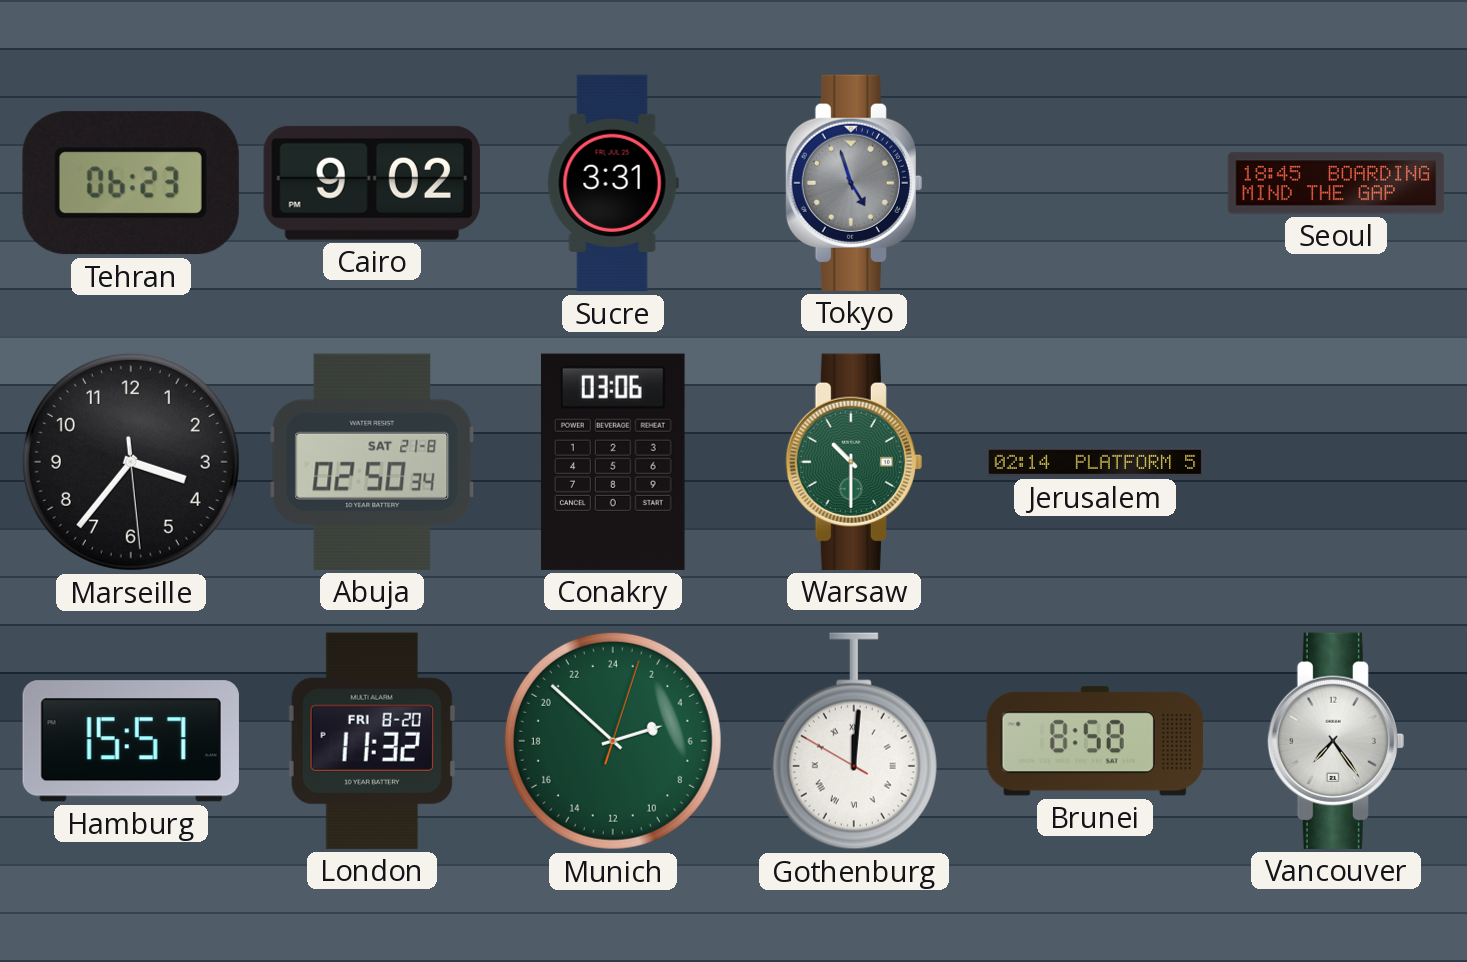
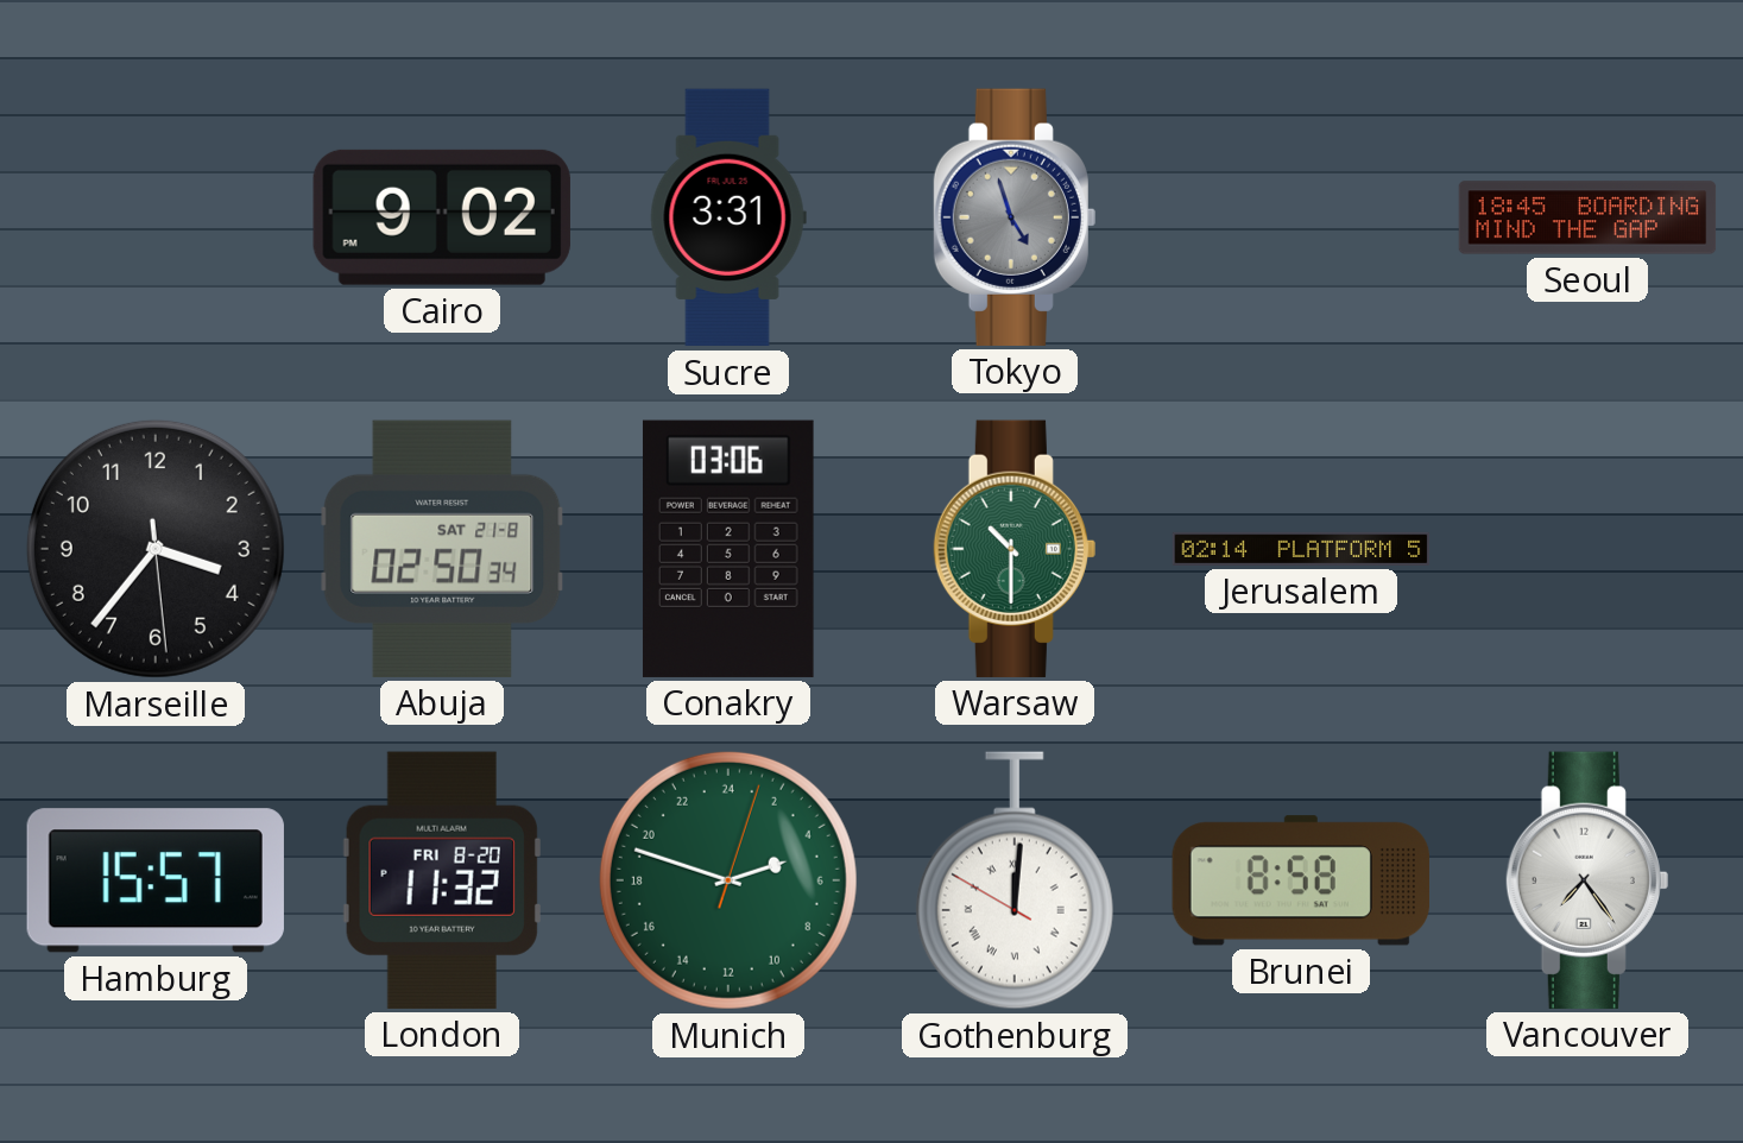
Tehran: 06:23 -> none
Munich: 4:52 -> 4:48
